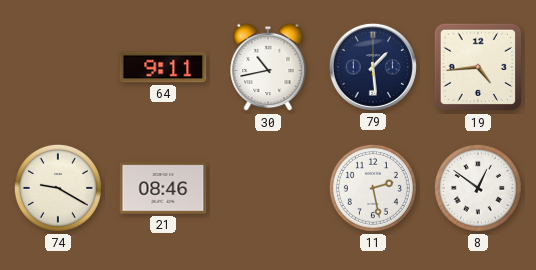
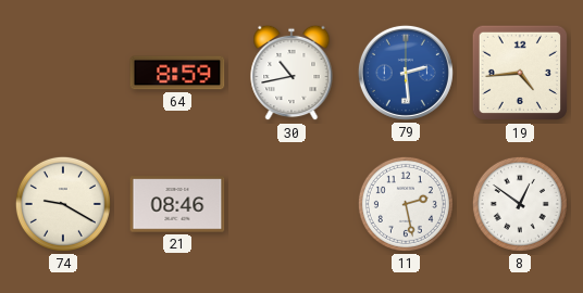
64: 9:11 -> 8:59
79: 1:29 -> 2:29
79 dial: navy -> blue
